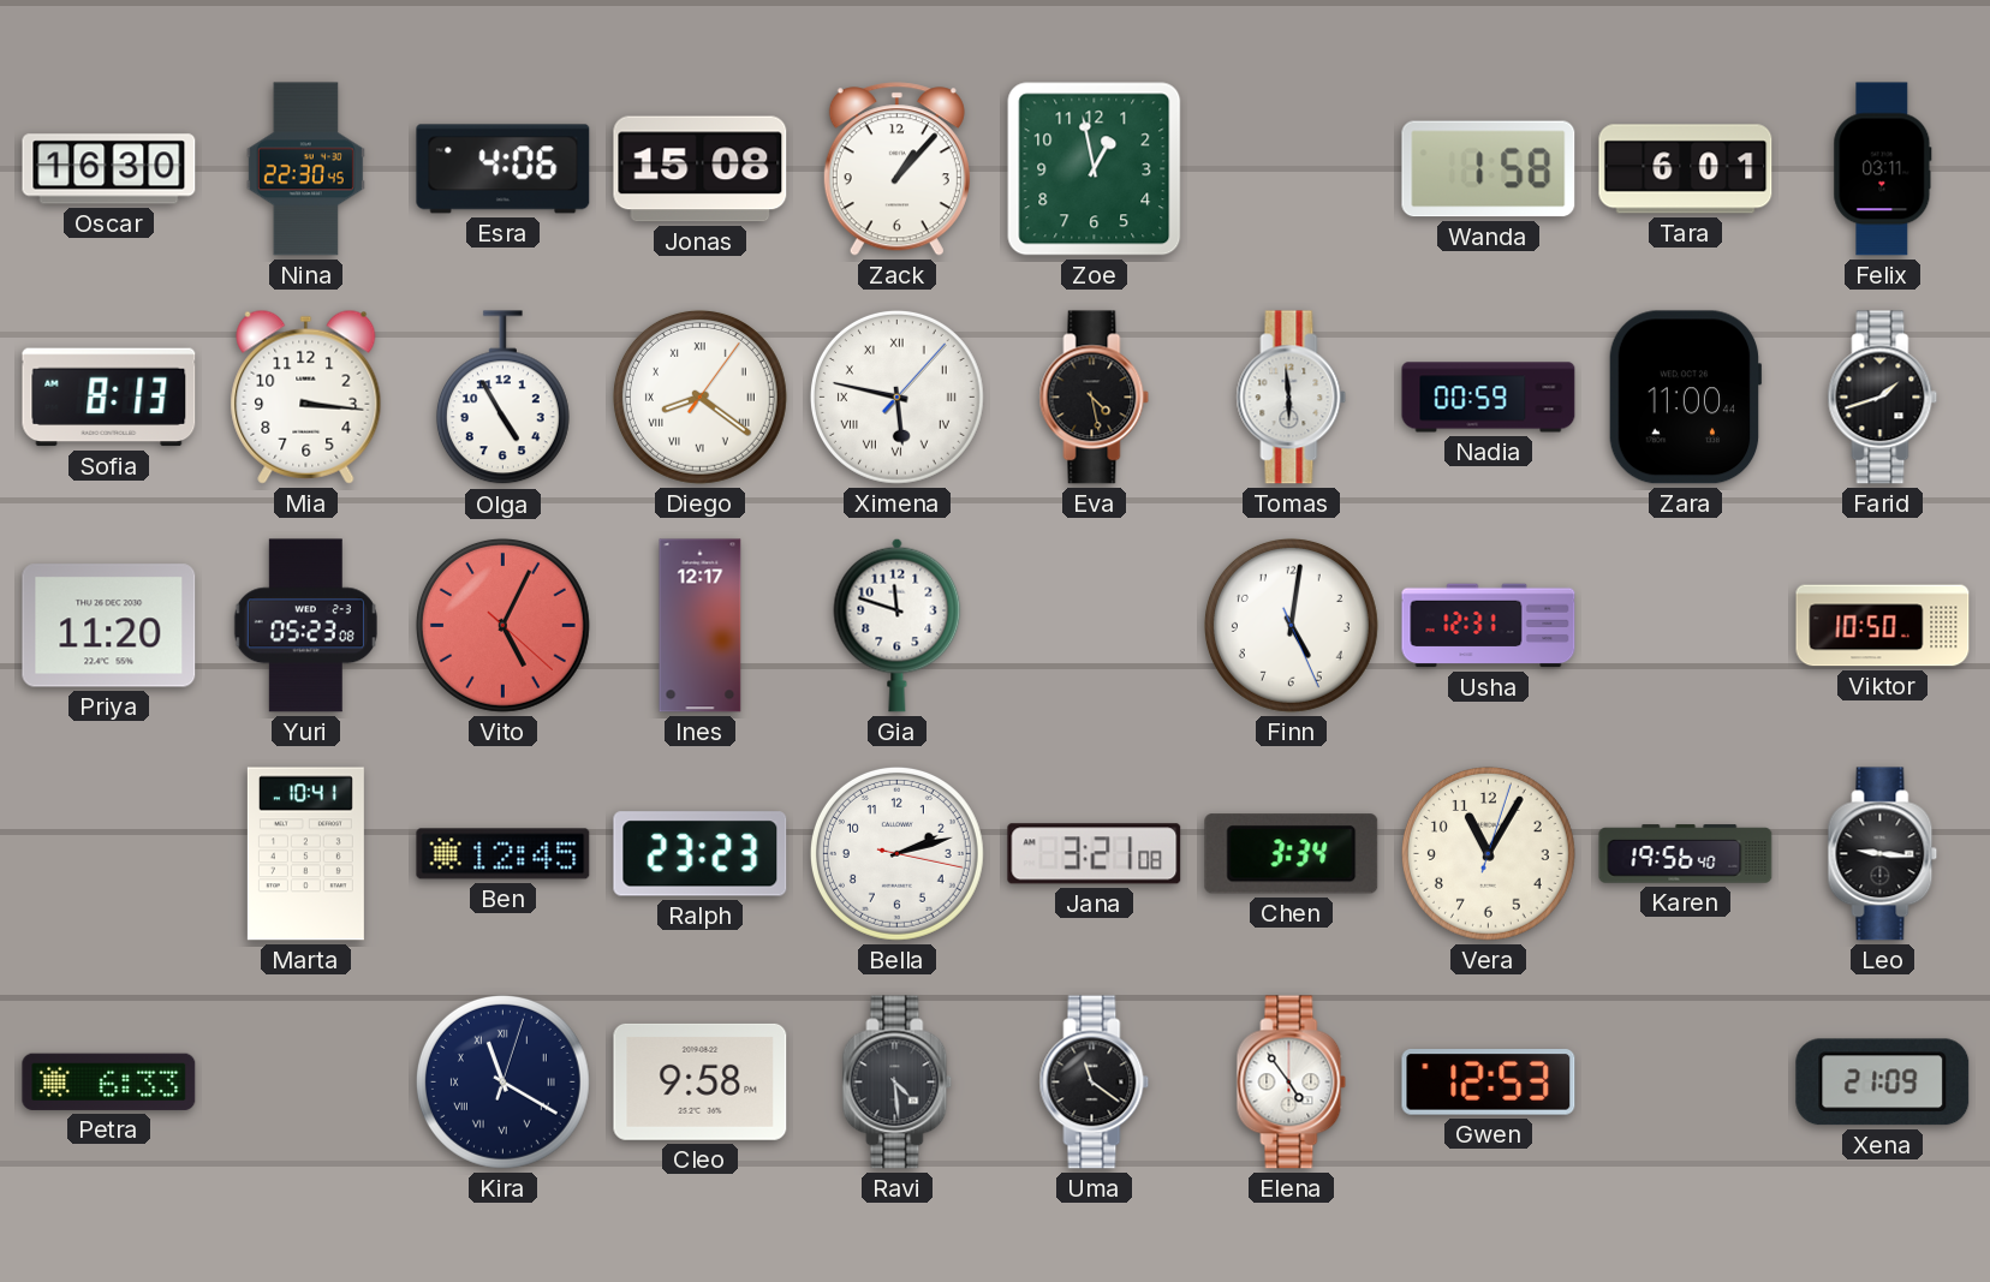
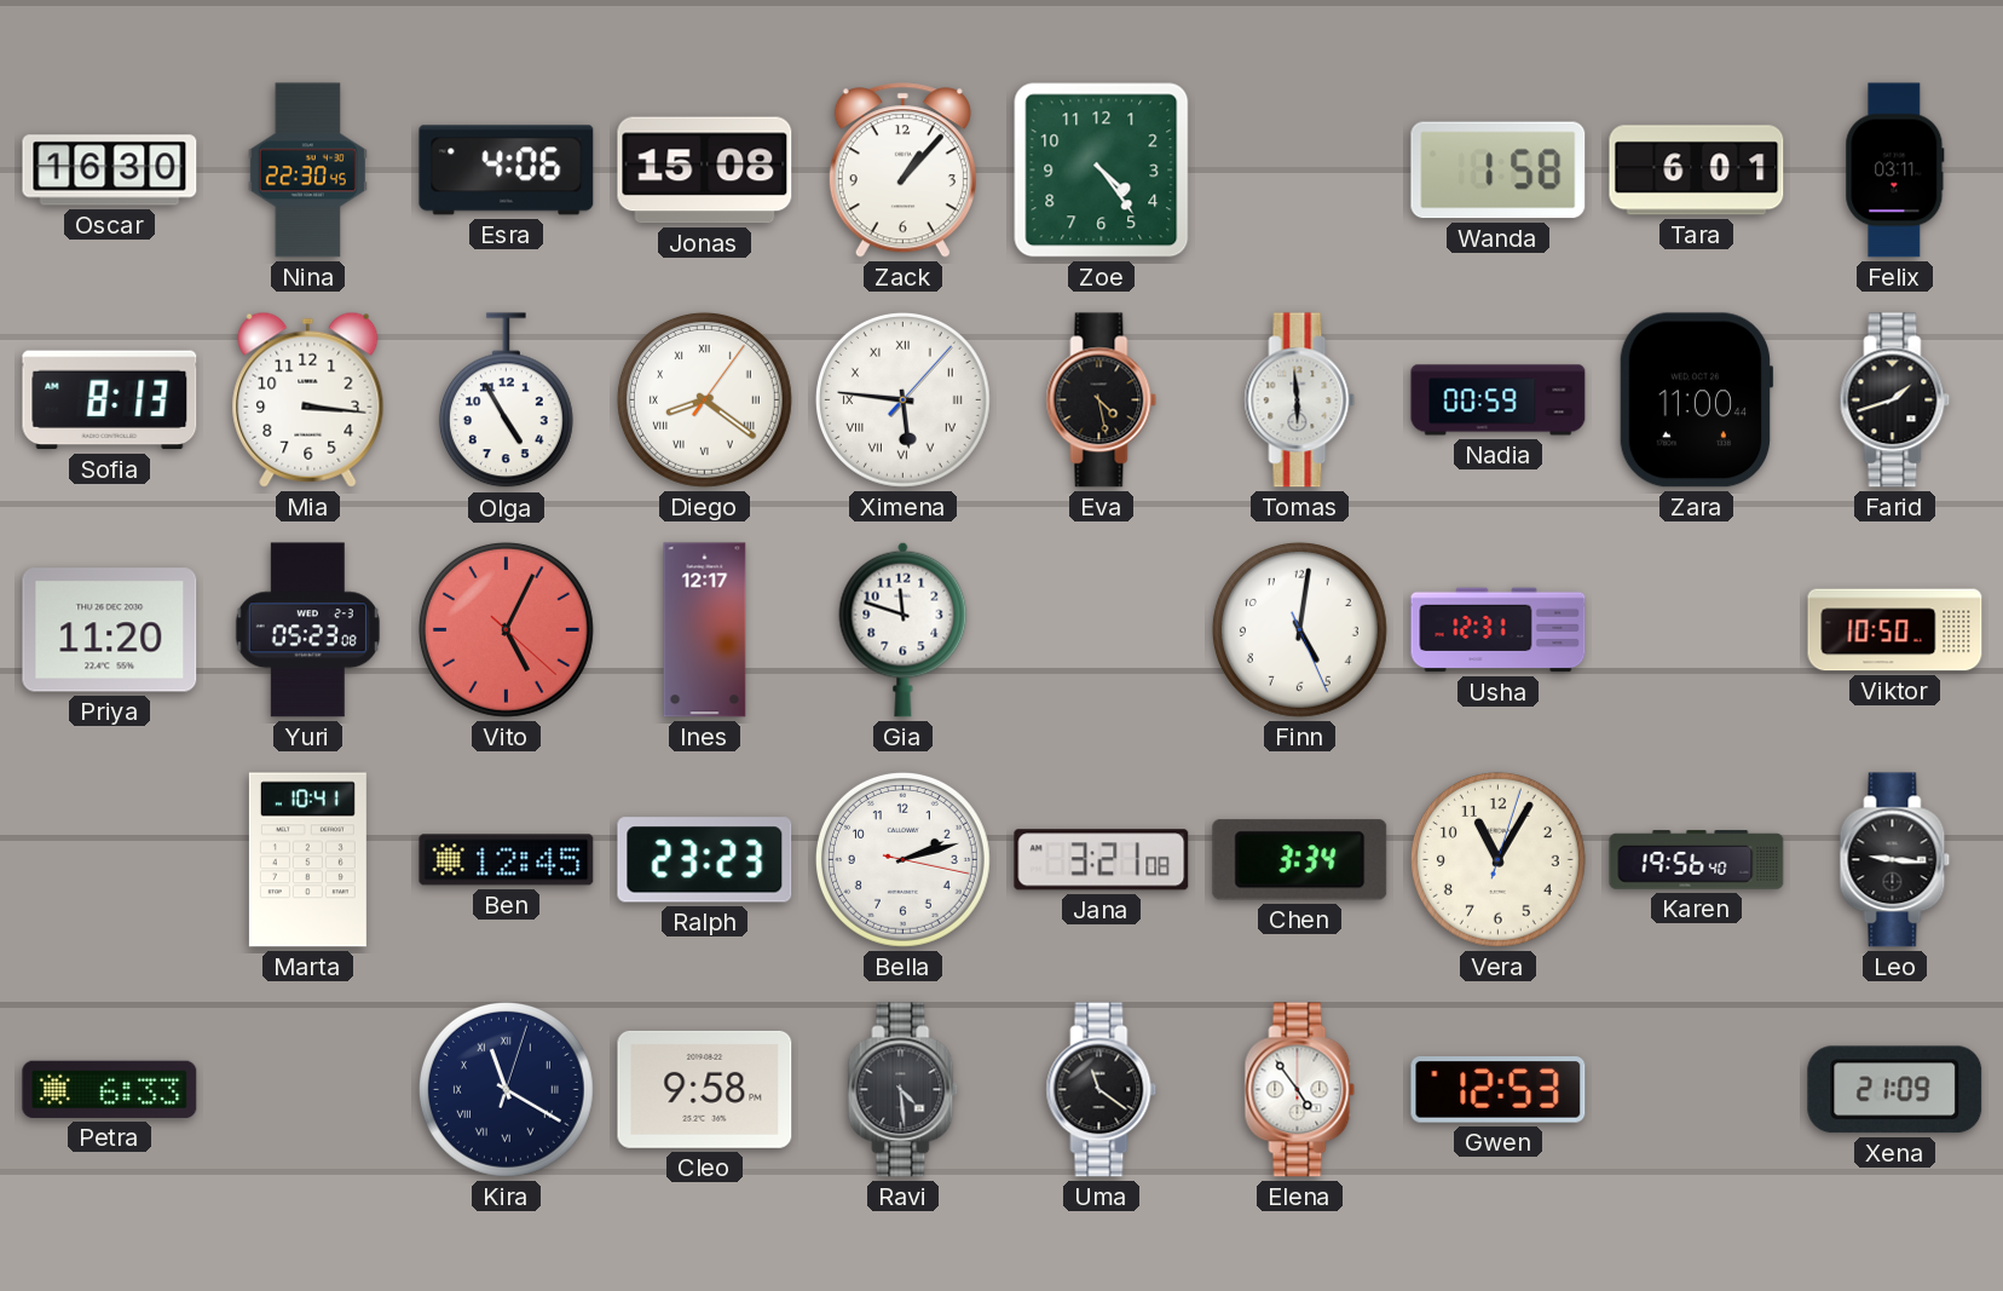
Zoe: 12:58 -> 4:24
Ximena: 5:47 -> 5:46
